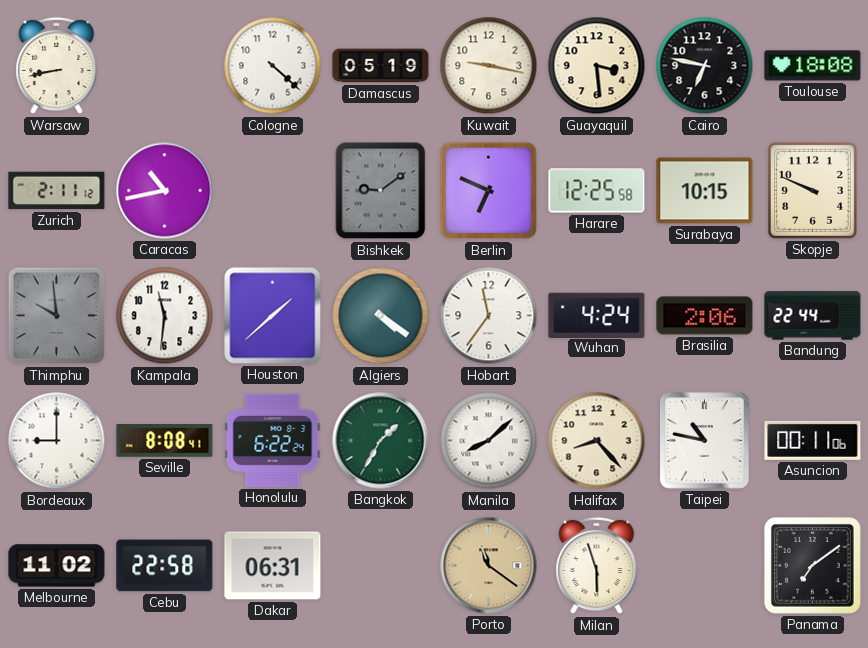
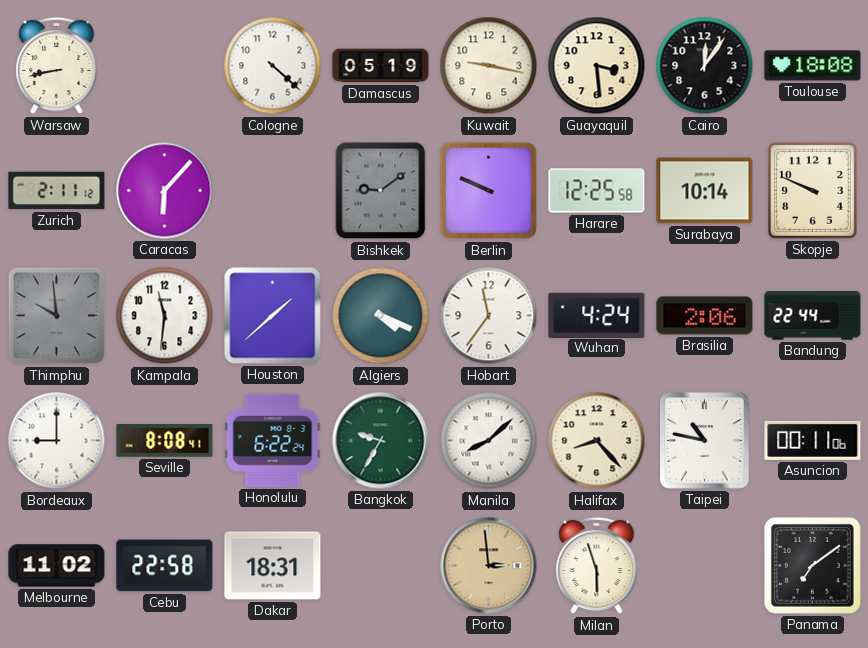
Cairo: 6:47 -> 12:06
Caracas: 10:43 -> 6:07
Berlin: 6:49 -> 9:49
Surabaya: 10:15 -> 10:14
Algiers: 4:21 -> 4:19
Bangkok: 1:35 -> 9:35
Dakar: 06:31 -> 18:31
Porto: 11:21 -> 2:59
